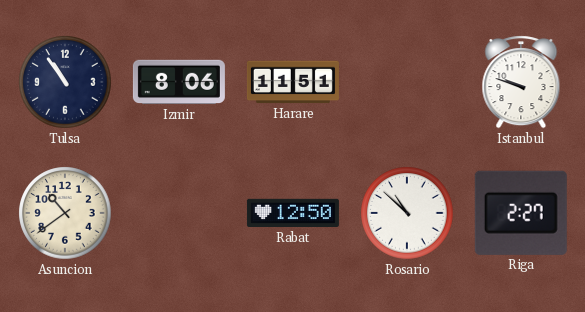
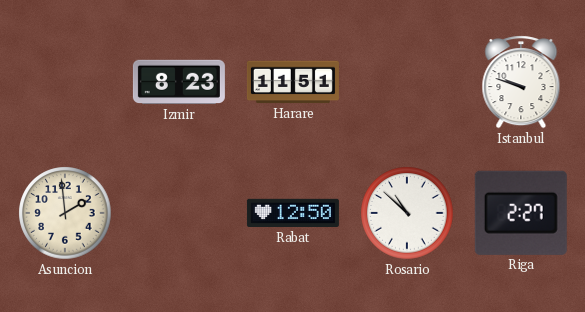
Tulsa: 10:54 -> none
Izmir: 8:06 -> 8:23
Asuncion: 10:39 -> 1:59
